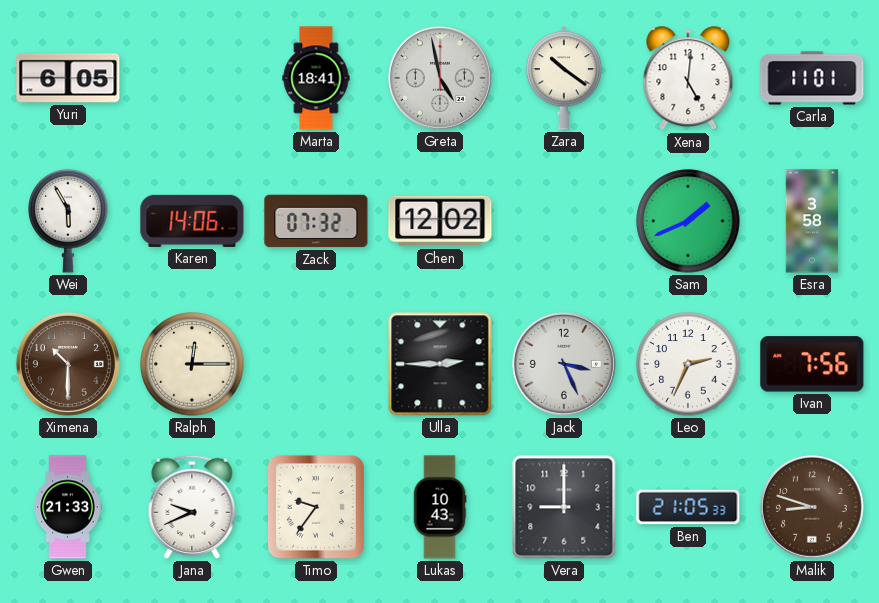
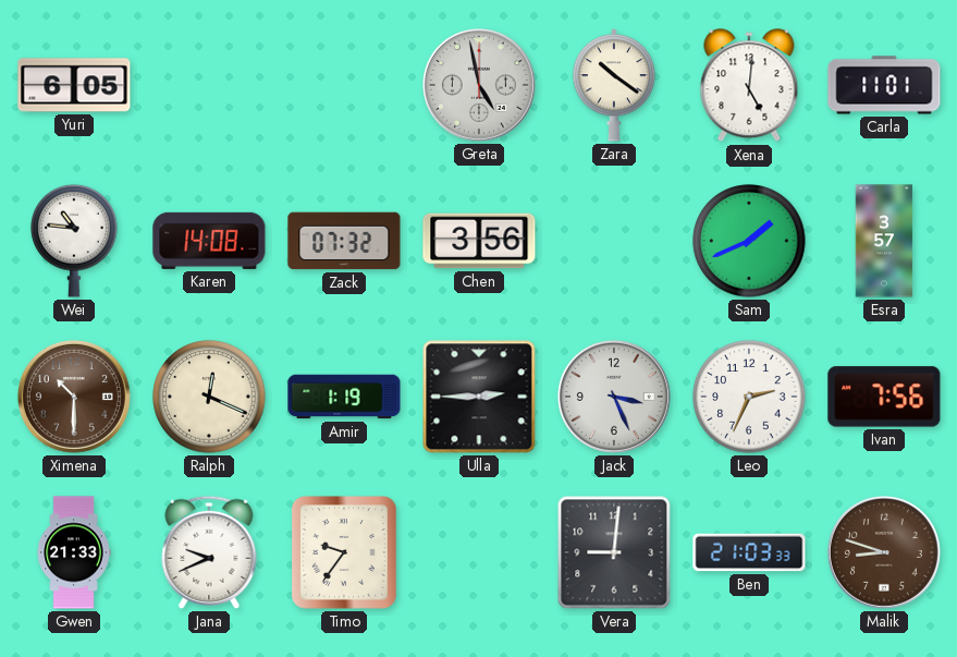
Marta: 18:41 -> none
Wei: 5:55 -> 10:46
Karen: 14:06 -> 14:08
Chen: 12:02 -> 3:56
Esra: 3:58 -> 3:57
Ralph: 12:15 -> 12:19
Amir: none -> 1:19
Lukas: 10:43 -> none
Vera: 9:00 -> 9:01
Ben: 21:05 -> 21:03
